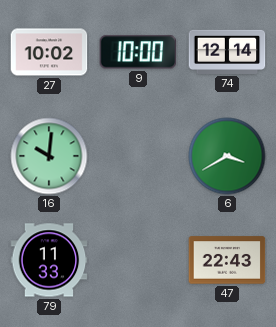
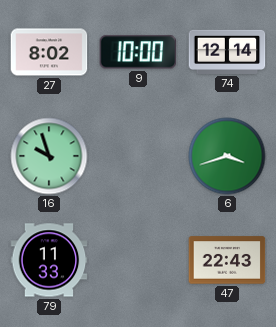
27: 10:02 -> 8:02
16: 10:01 -> 9:57
6: 3:40 -> 3:42
